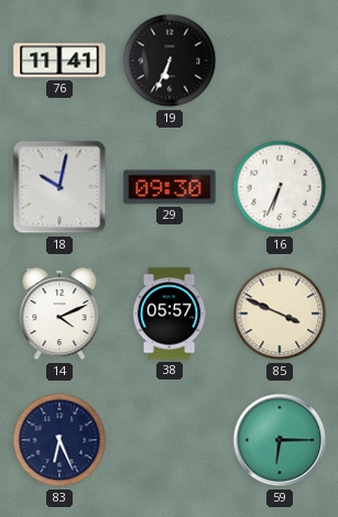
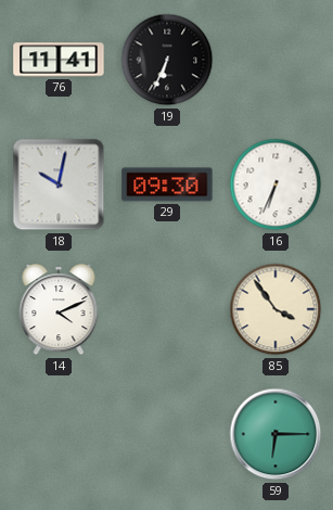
38: 05:57 -> none
85: 3:49 -> 3:54
83: 6:26 -> none
